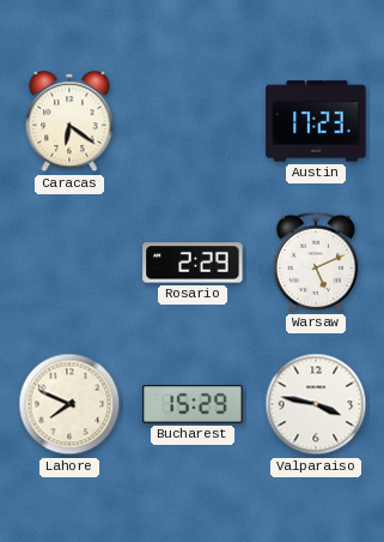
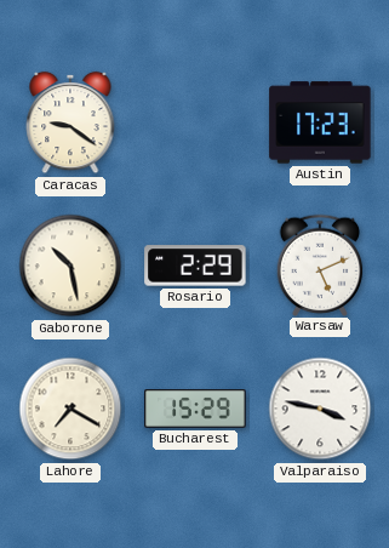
Caracas: 6:21 -> 9:21
Gaborone: none -> 10:28
Lahore: 7:49 -> 7:20
